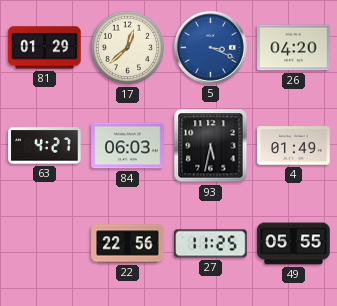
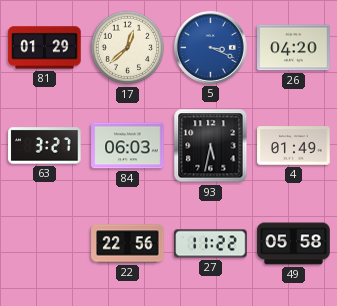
63: 4:27 -> 3:27
27: 11:25 -> 11:22
49: 05:55 -> 05:58
